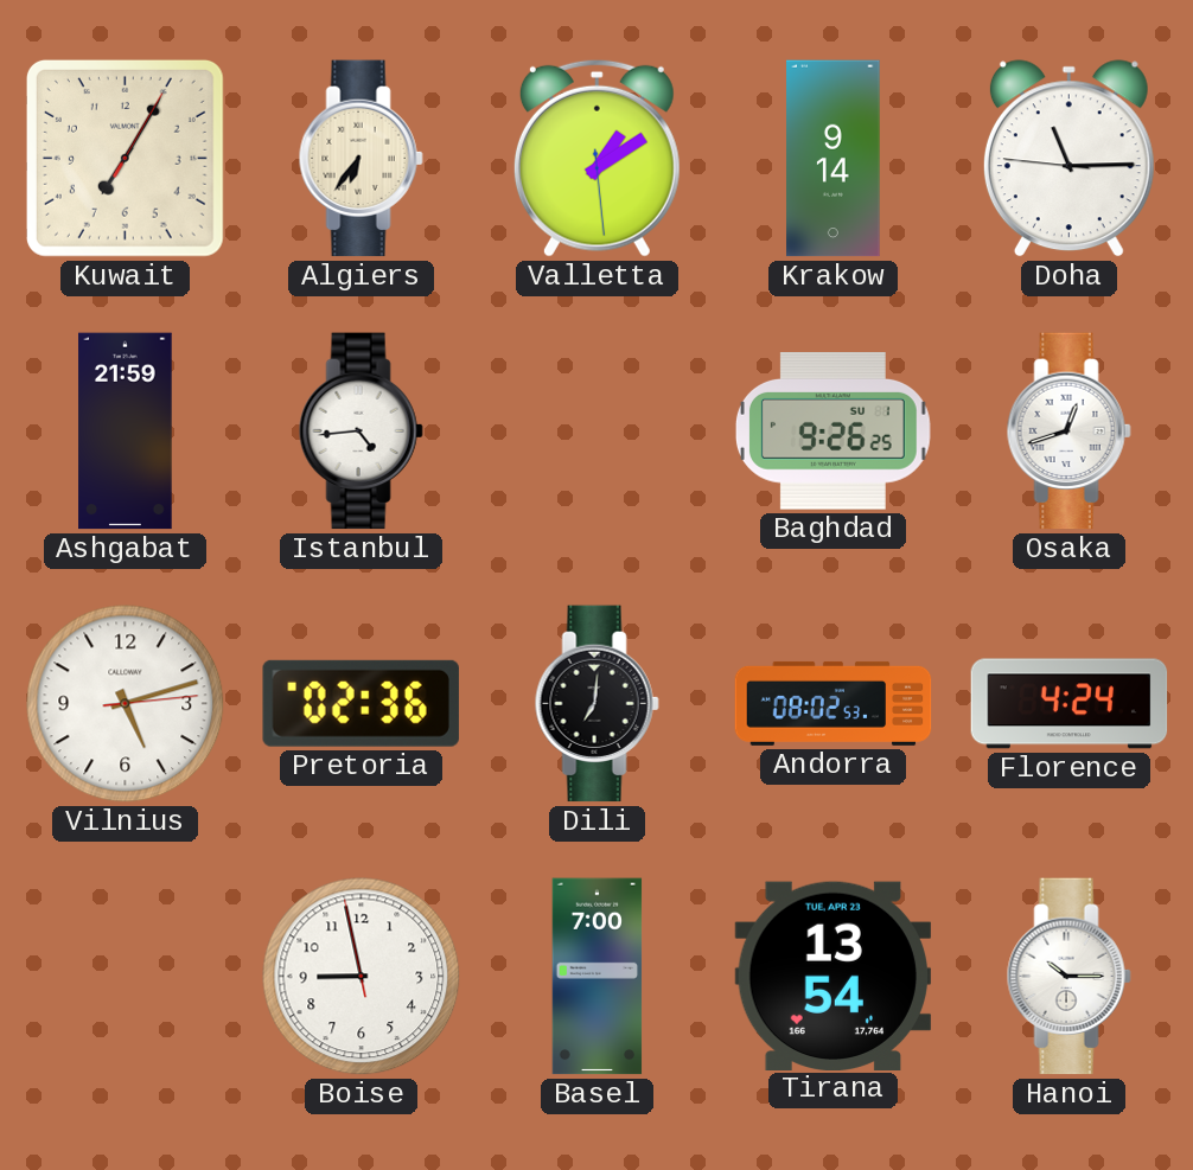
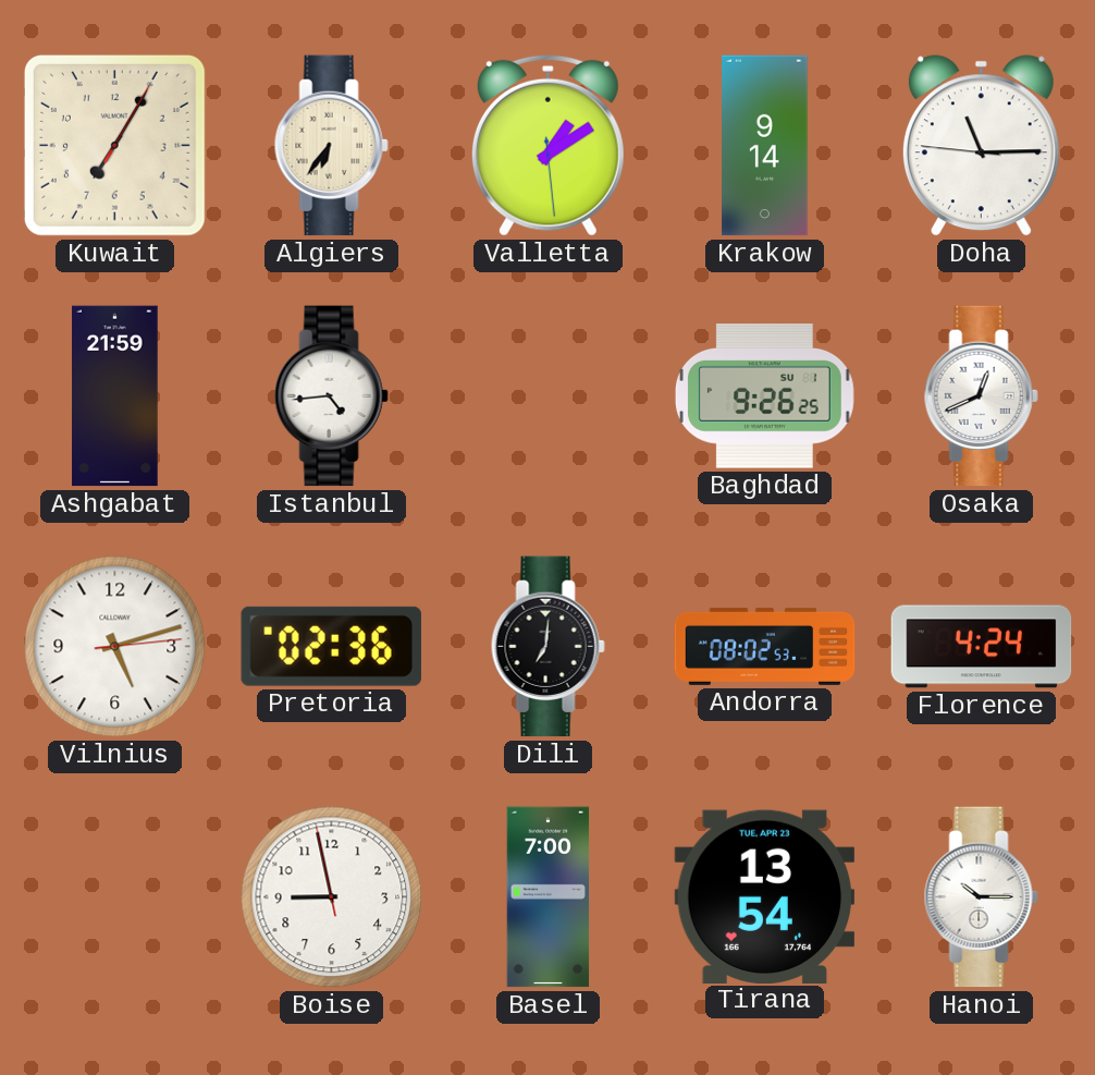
Osaka: 12:42 -> 12:41
